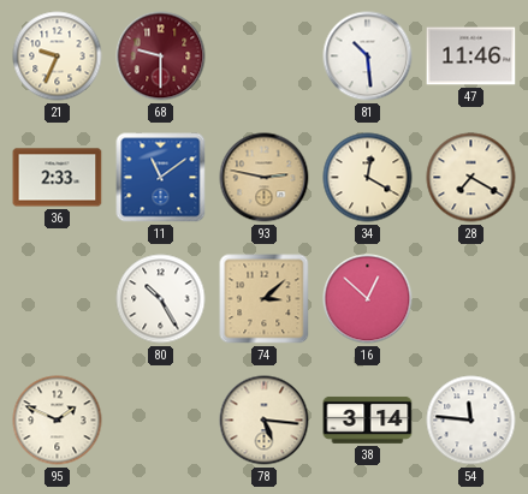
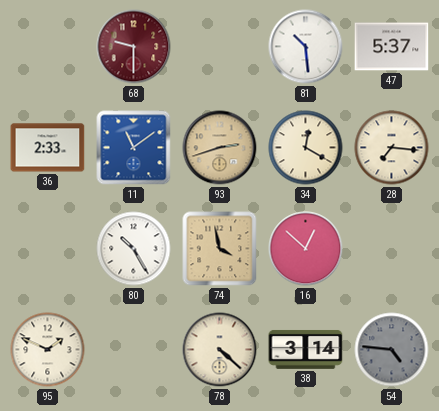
21: 9:34 -> none
47: 11:46 -> 5:37
93: 2:47 -> 2:42
28: 7:20 -> 7:16
74: 3:08 -> 3:58
78: 5:16 -> 4:22
54: 11:46 -> 4:46
54 dial: white -> grey
